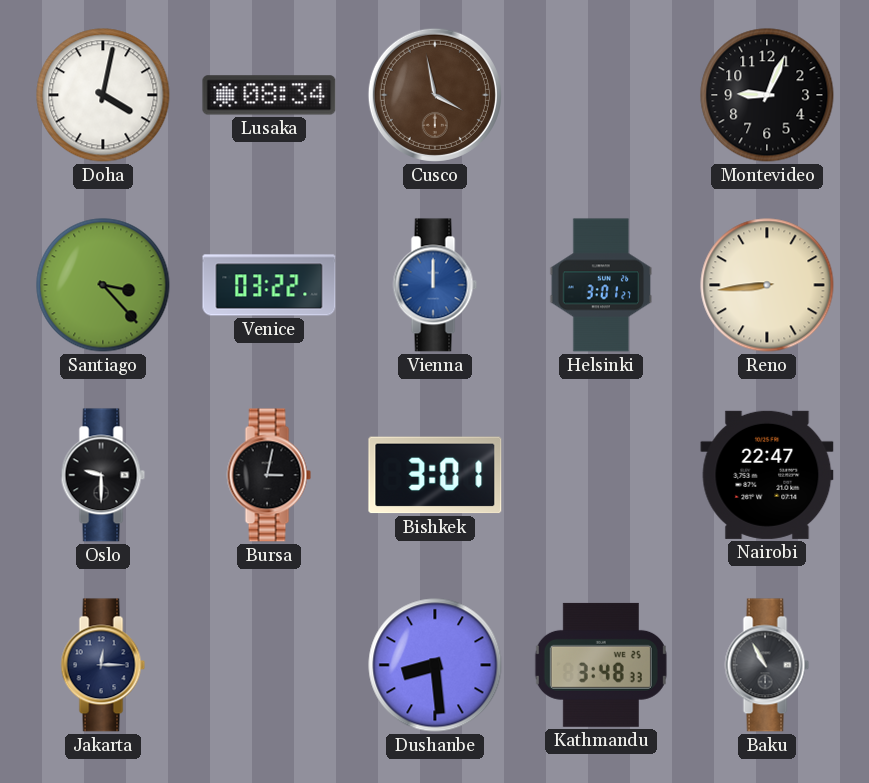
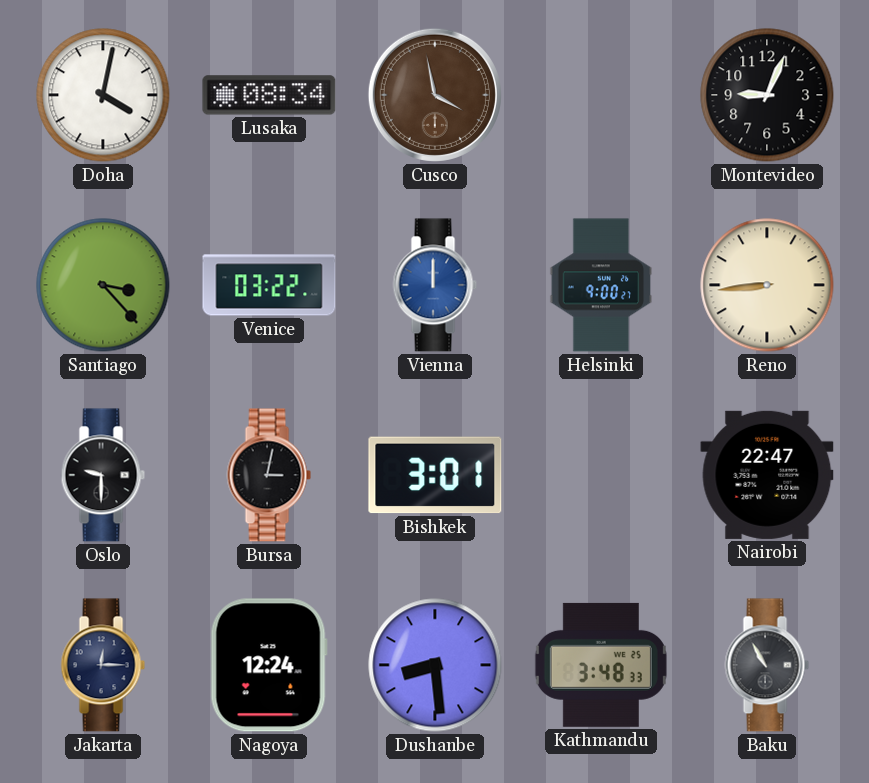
Helsinki: 3:01 -> 9:00
Nagoya: none -> 12:24
